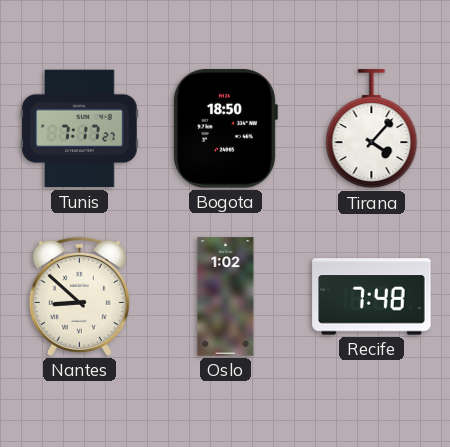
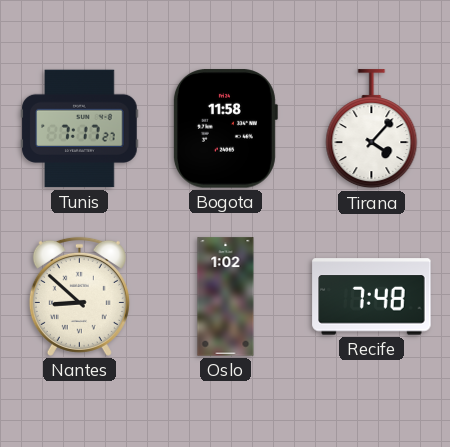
Bogota: 18:50 -> 11:58
